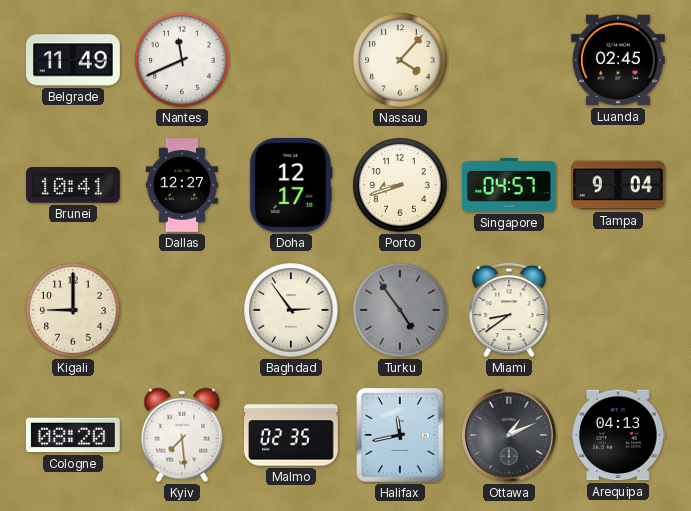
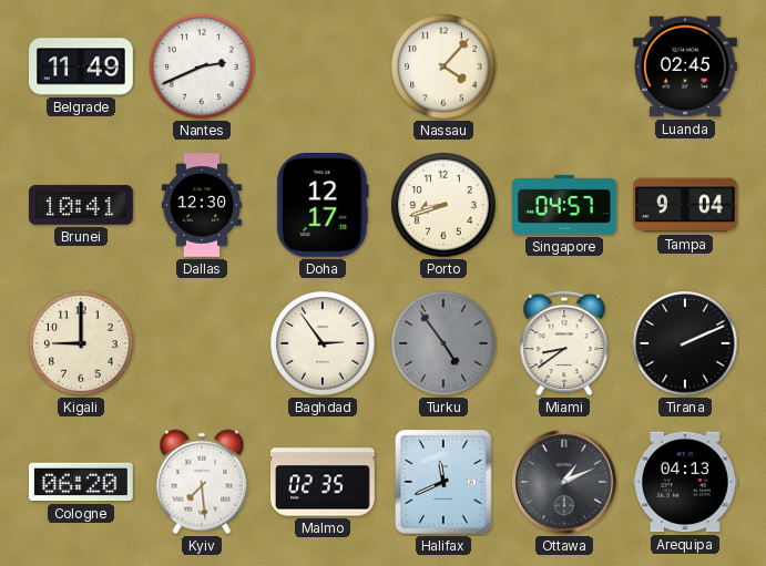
Nantes: 11:41 -> 2:41
Dallas: 12:27 -> 12:30
Tirana: none -> 2:11
Cologne: 08:20 -> 06:20
Halifax: 11:43 -> 11:41
